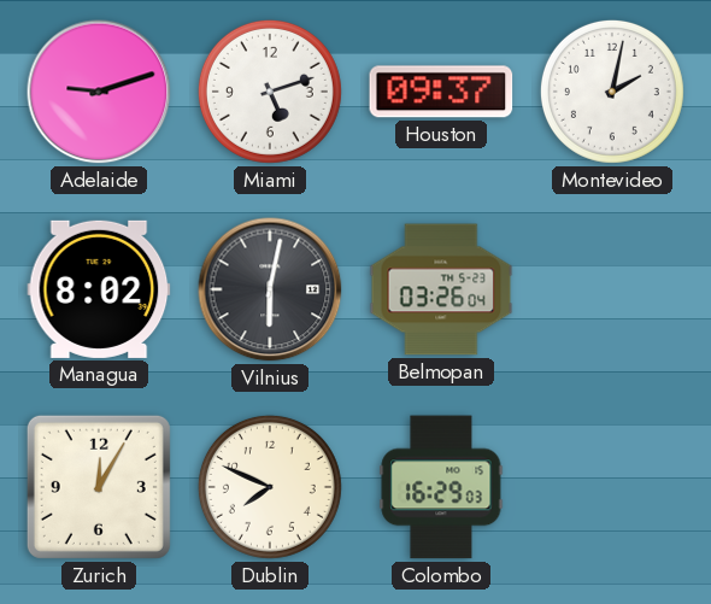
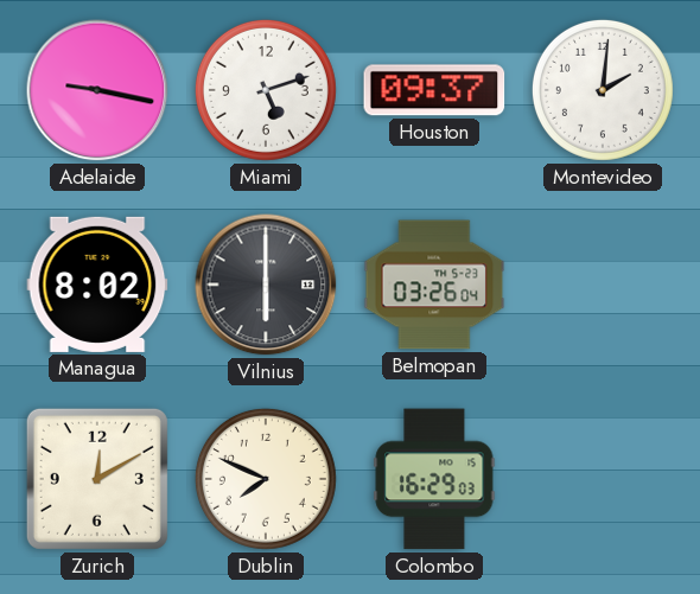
Adelaide: 9:12 -> 9:17
Montevideo: 2:02 -> 2:01
Vilnius: 6:02 -> 6:00
Zurich: 12:05 -> 12:10
